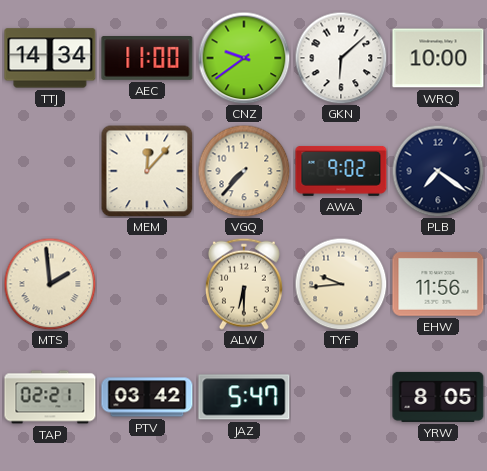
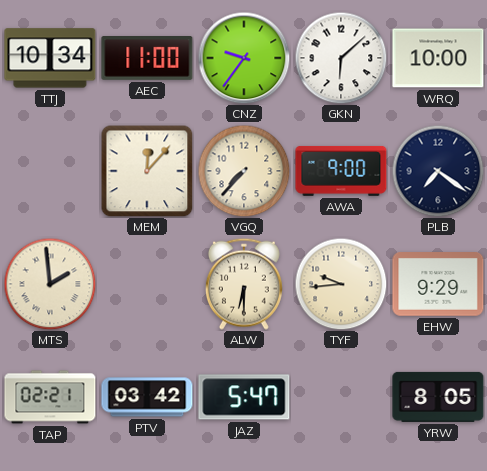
TTJ: 14:34 -> 10:34
CNZ: 9:39 -> 9:36
AWA: 9:02 -> 9:00
EHW: 11:56 -> 9:29
